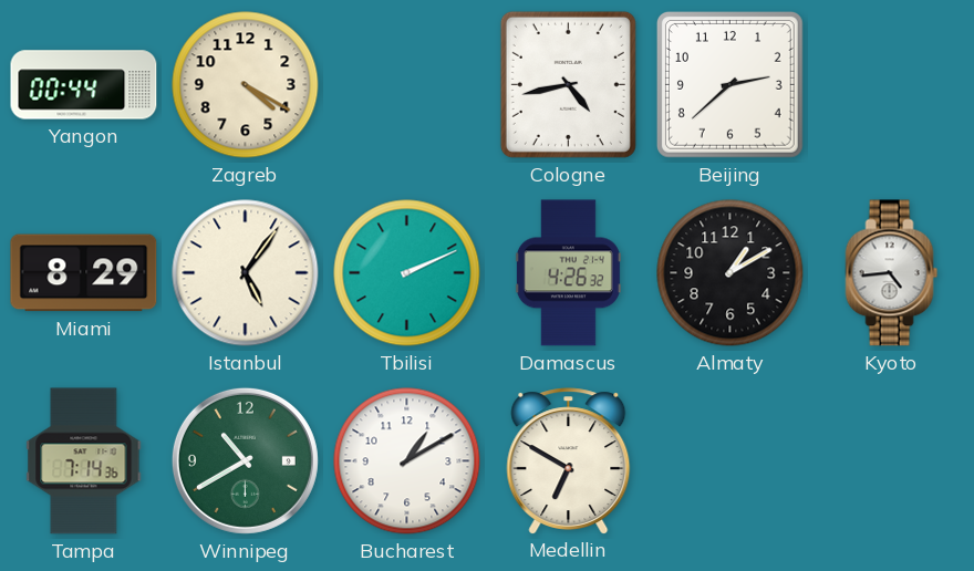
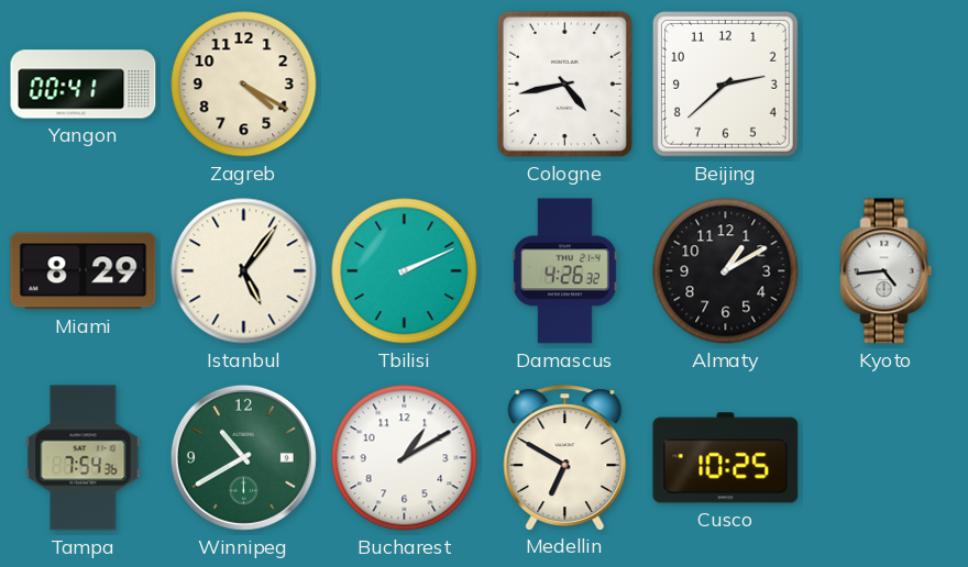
Yangon: 00:44 -> 00:41
Tampa: 7:14 -> 7:54
Cusco: none -> 10:25
